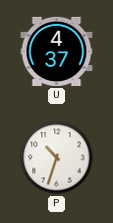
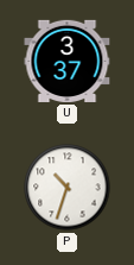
U: 4:37 -> 3:37
